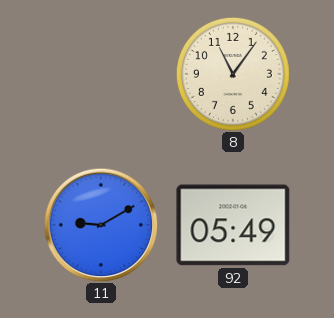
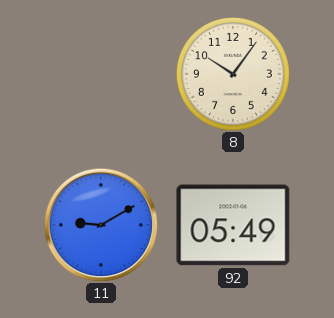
8: 11:06 -> 10:06
